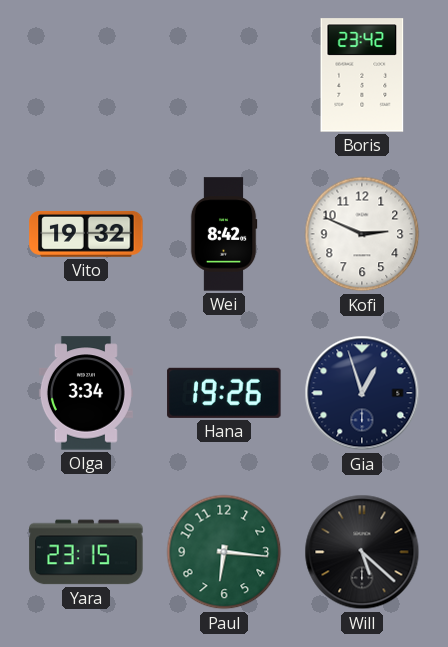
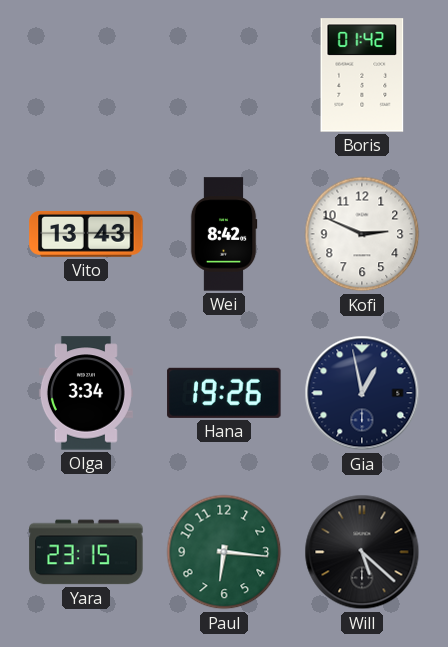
Boris: 23:42 -> 01:42
Vito: 19:32 -> 13:43
Gia: 12:57 -> 12:58
